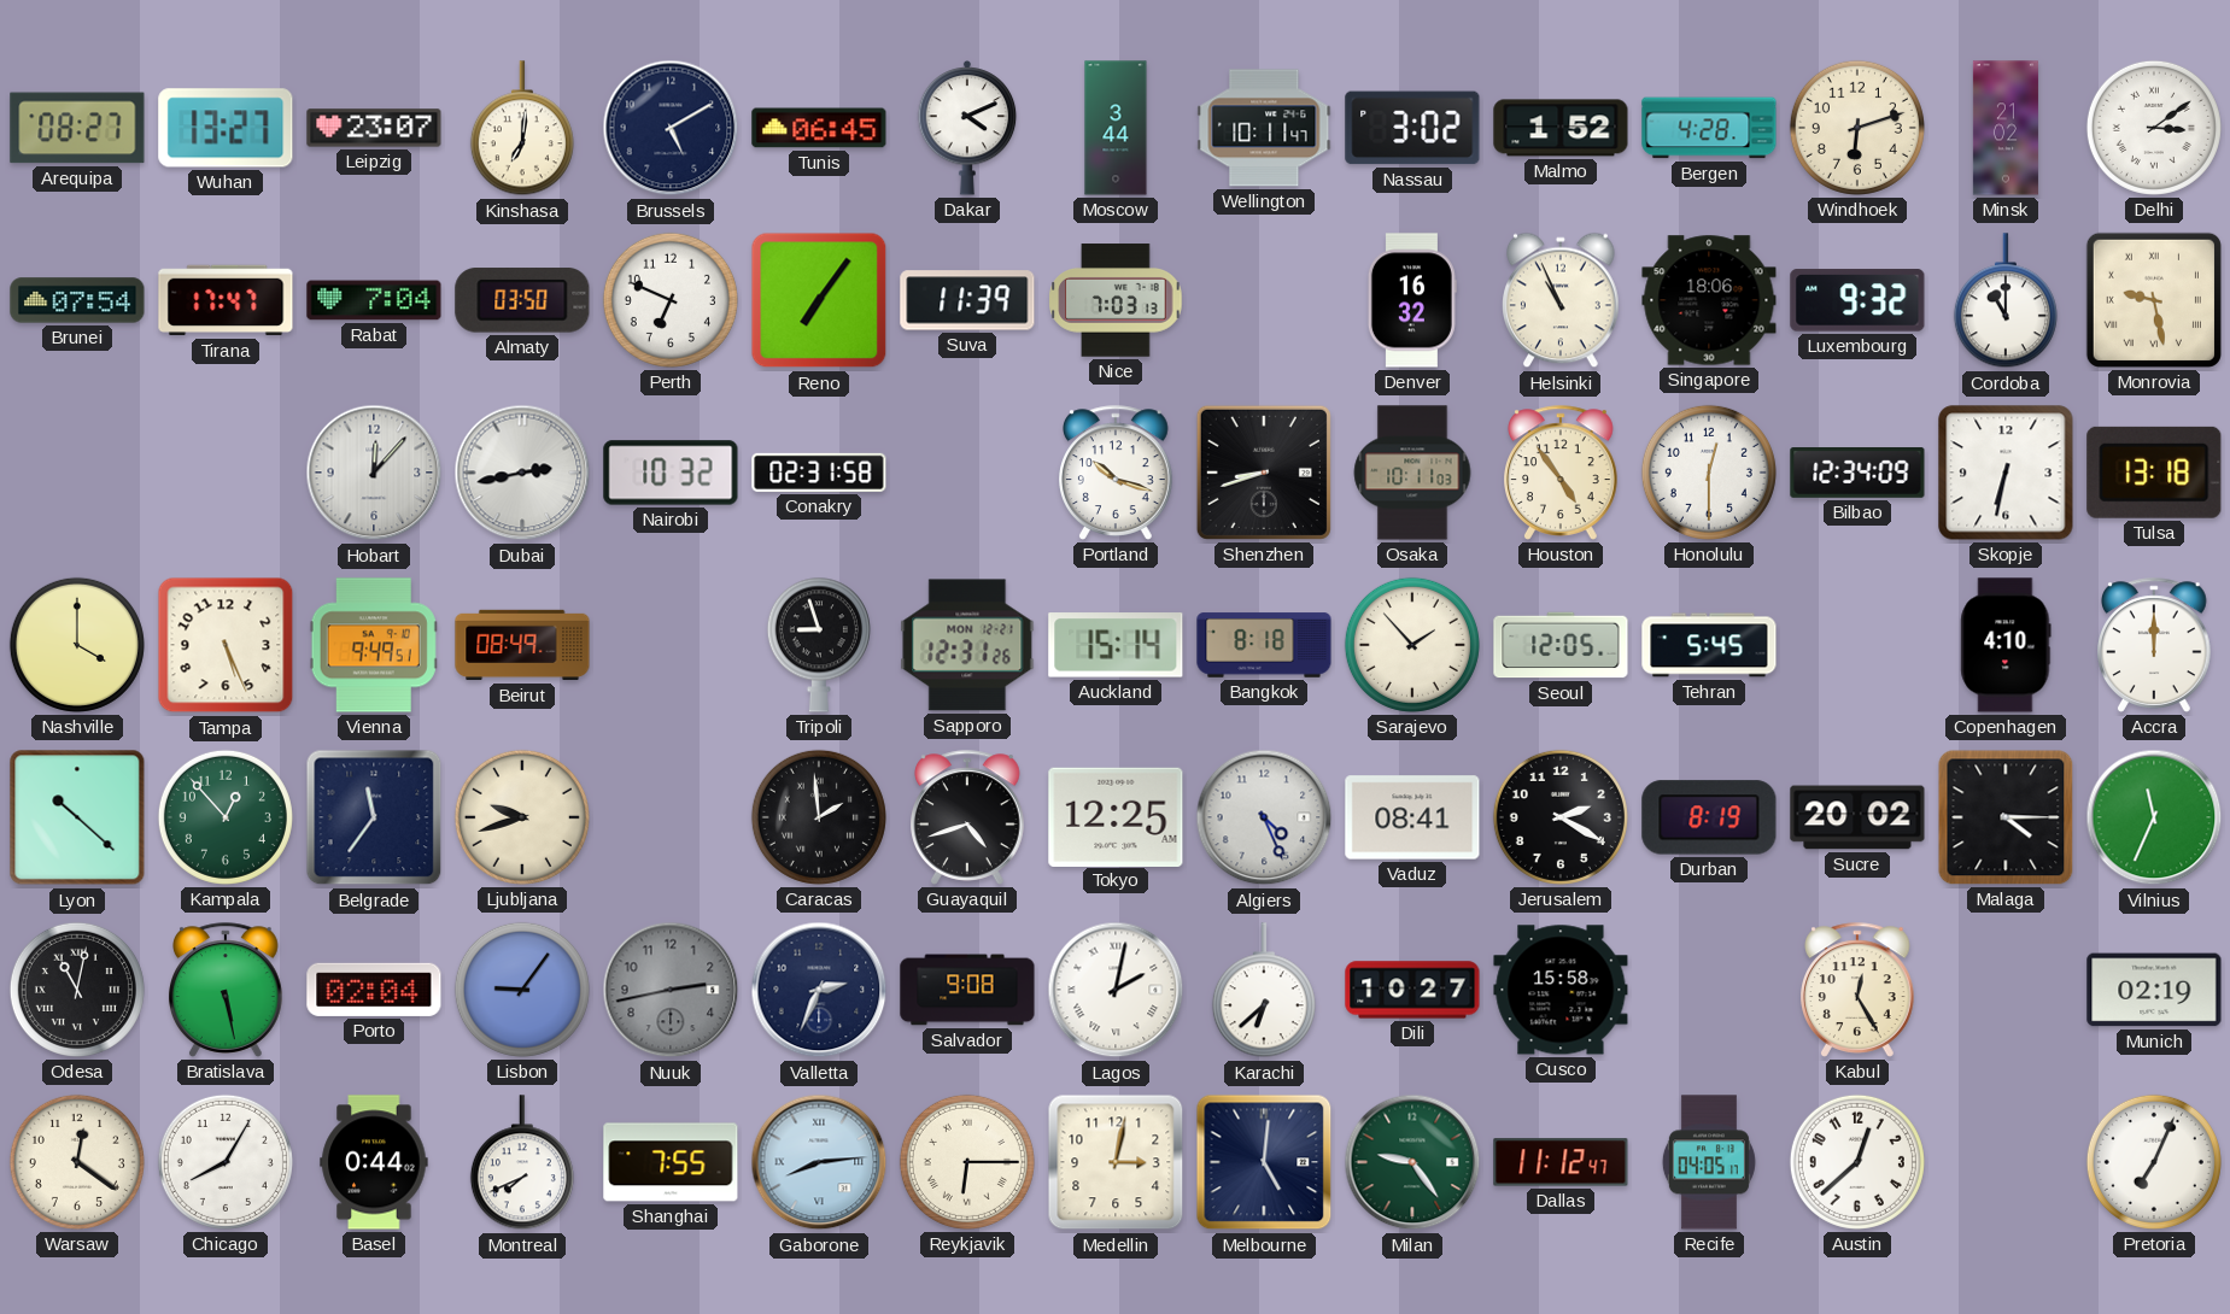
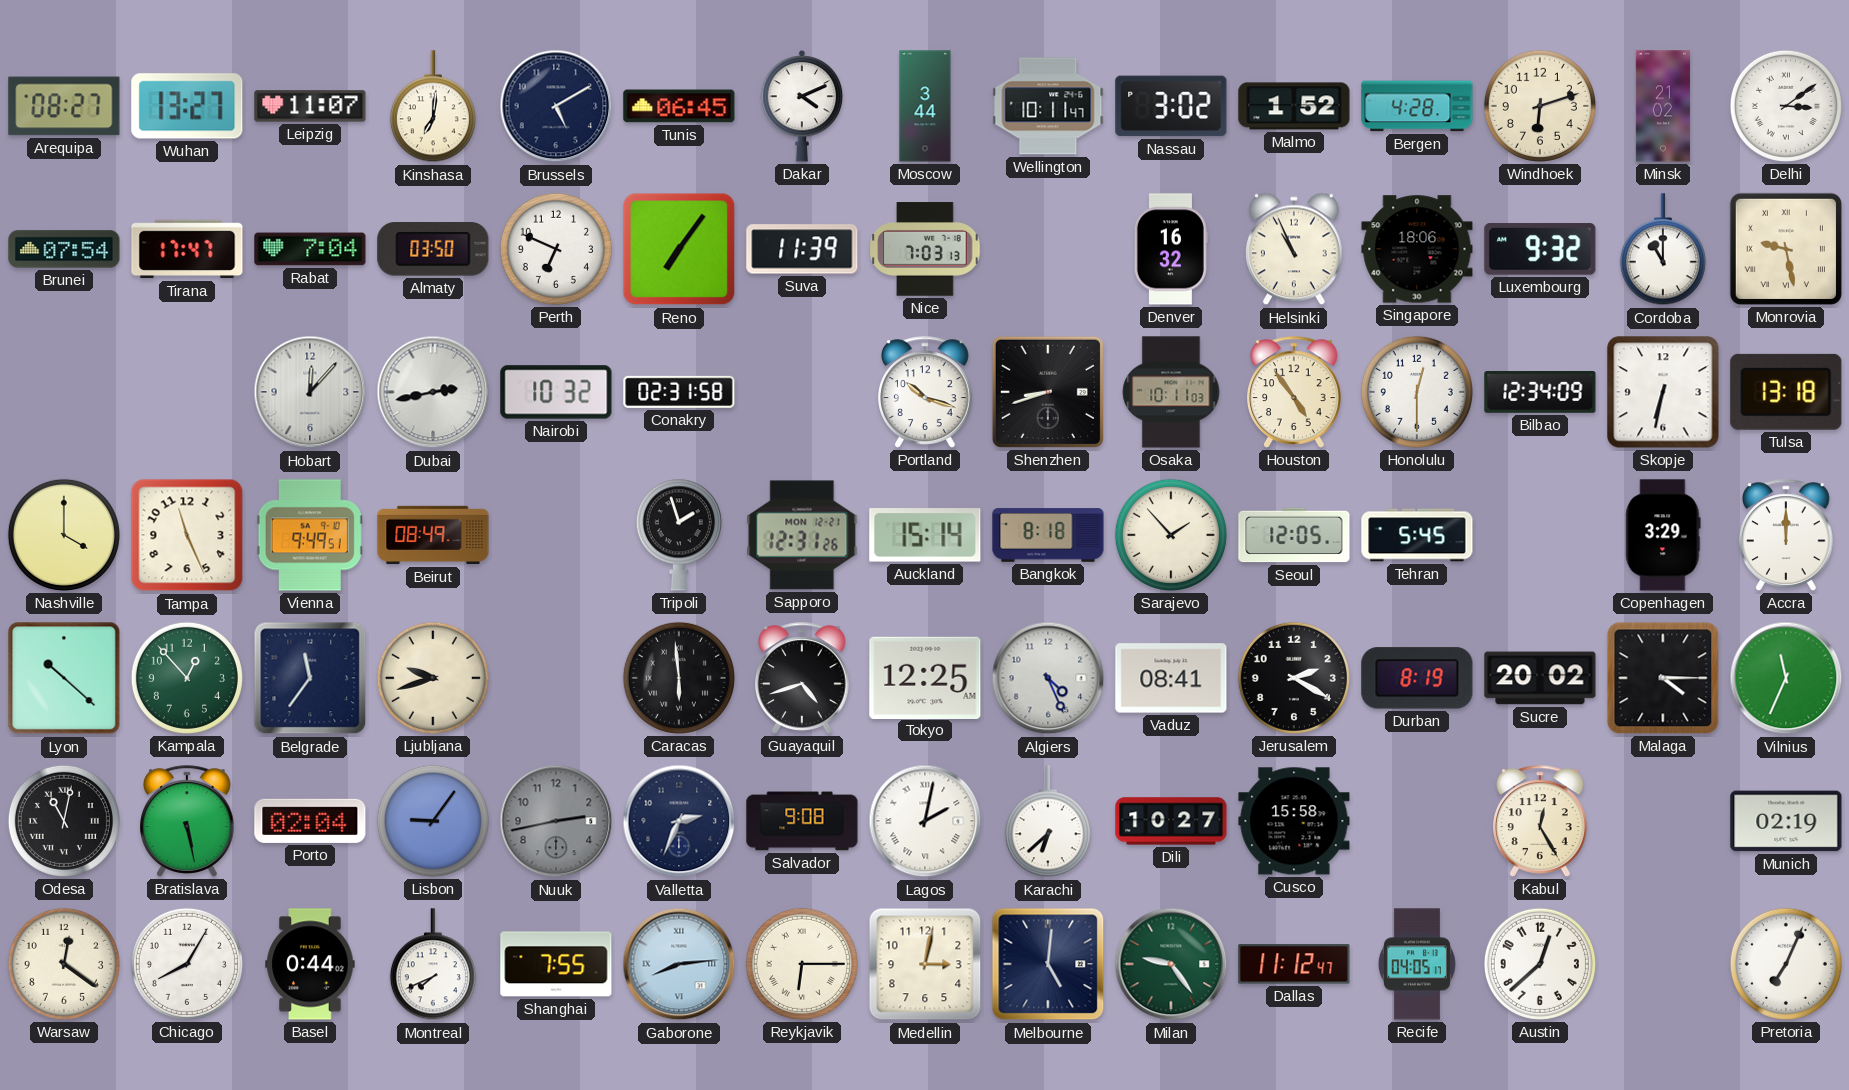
Leipzig: 23:07 -> 11:07
Tampa: 5:26 -> 11:26
Tripoli: 8:57 -> 1:57
Copenhagen: 4:10 -> 3:29
Caracas: 1:59 -> 5:59
